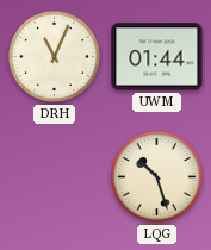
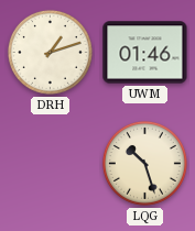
DRH: 11:04 -> 1:12
UWM: 01:44 -> 01:46
